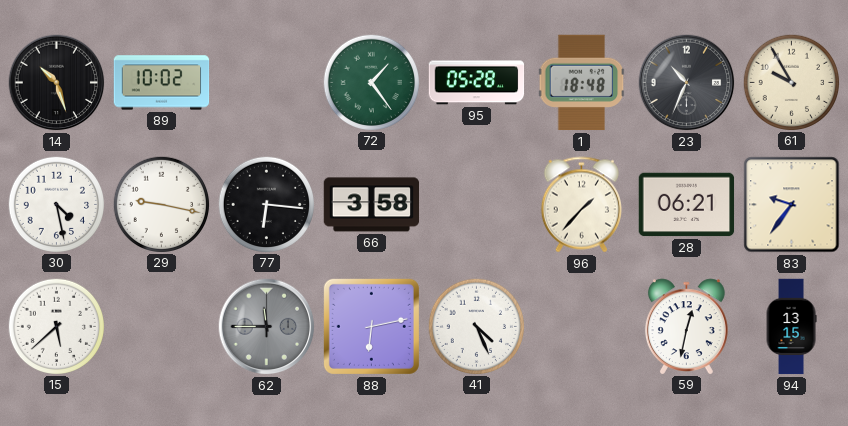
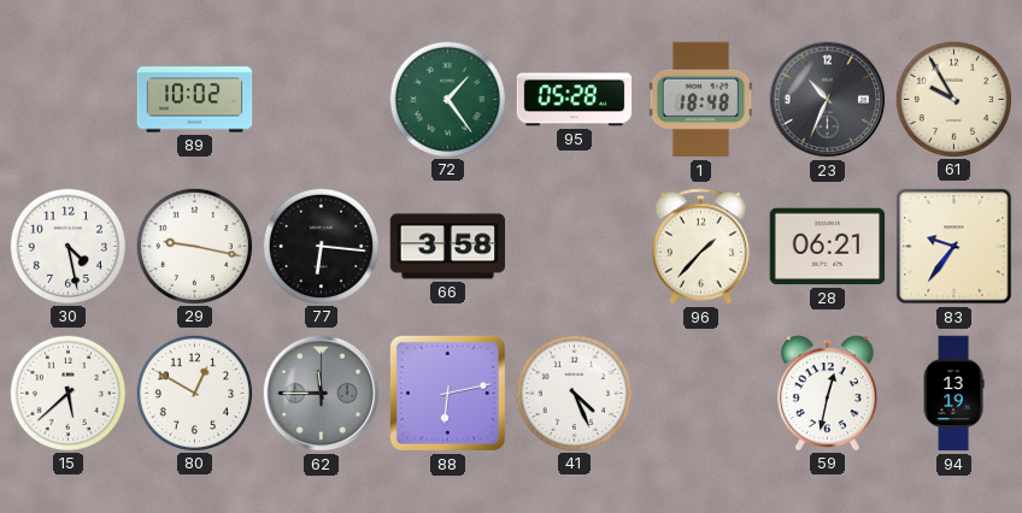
14: 10:27 -> none
80: none -> 12:50
94: 13:15 -> 13:19
